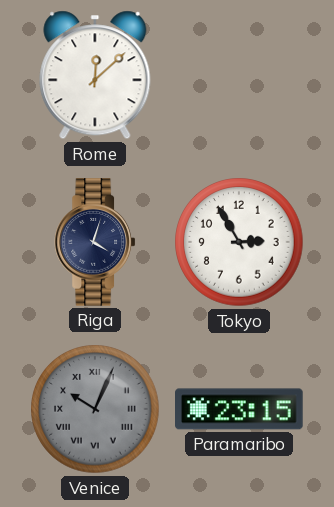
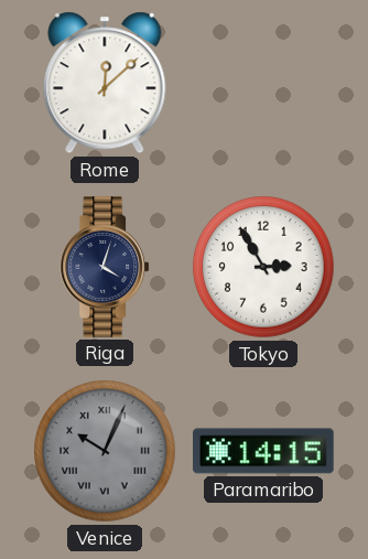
Paramaribo: 23:15 -> 14:15
